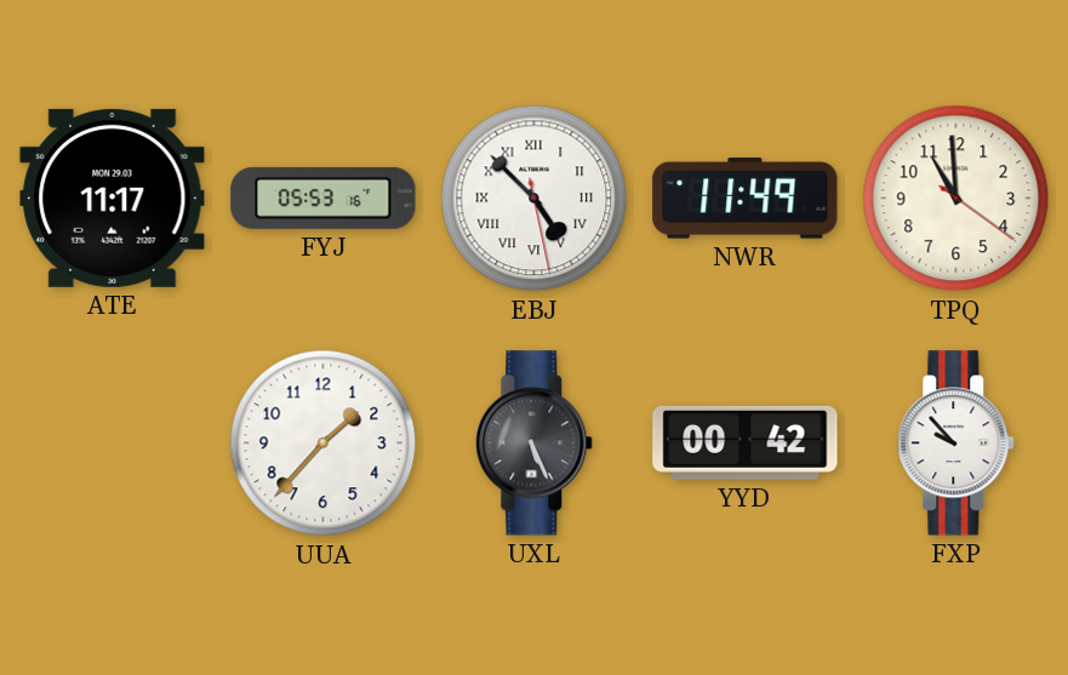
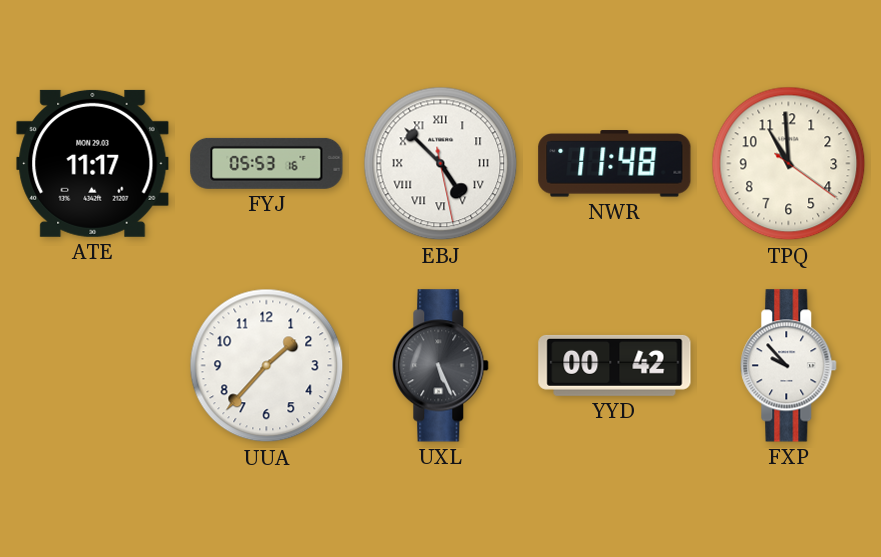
NWR: 11:49 -> 11:48
